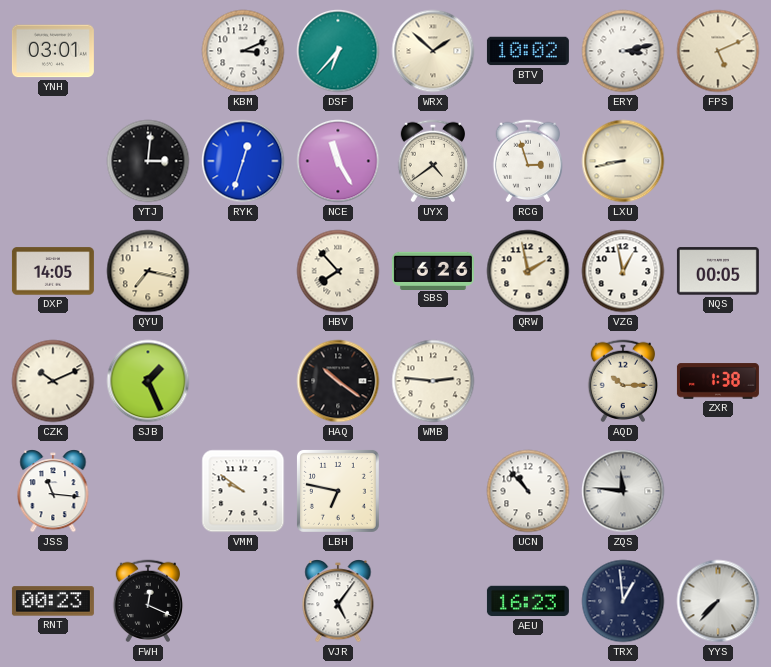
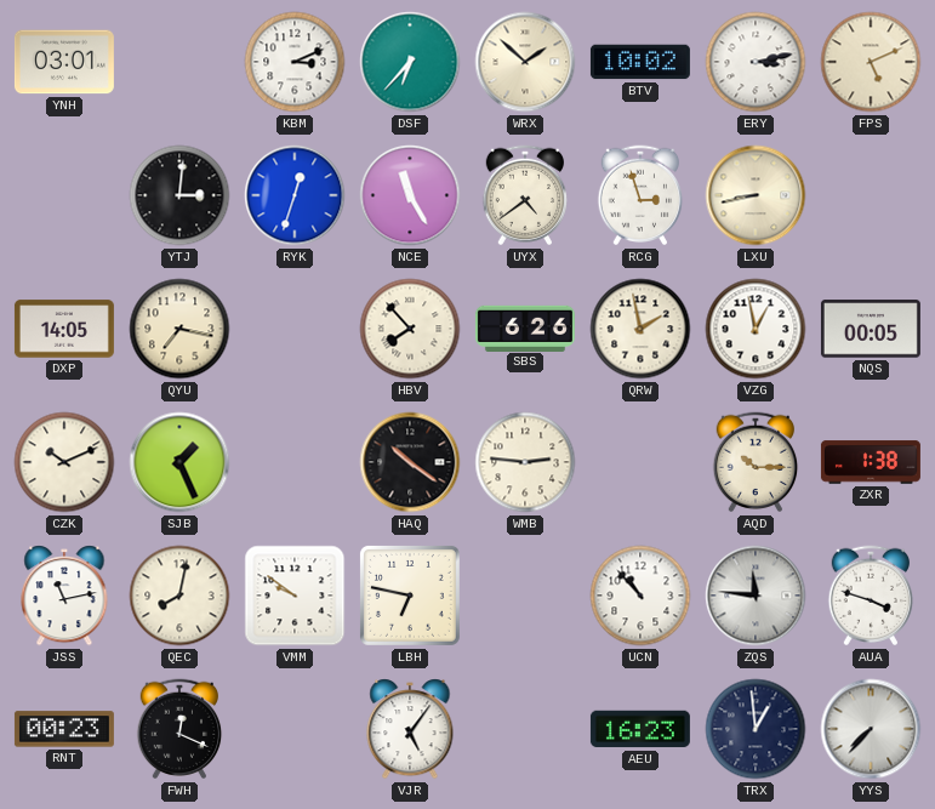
JSS: 11:16 -> 11:13
QEC: none -> 8:02
AUA: none -> 3:48
